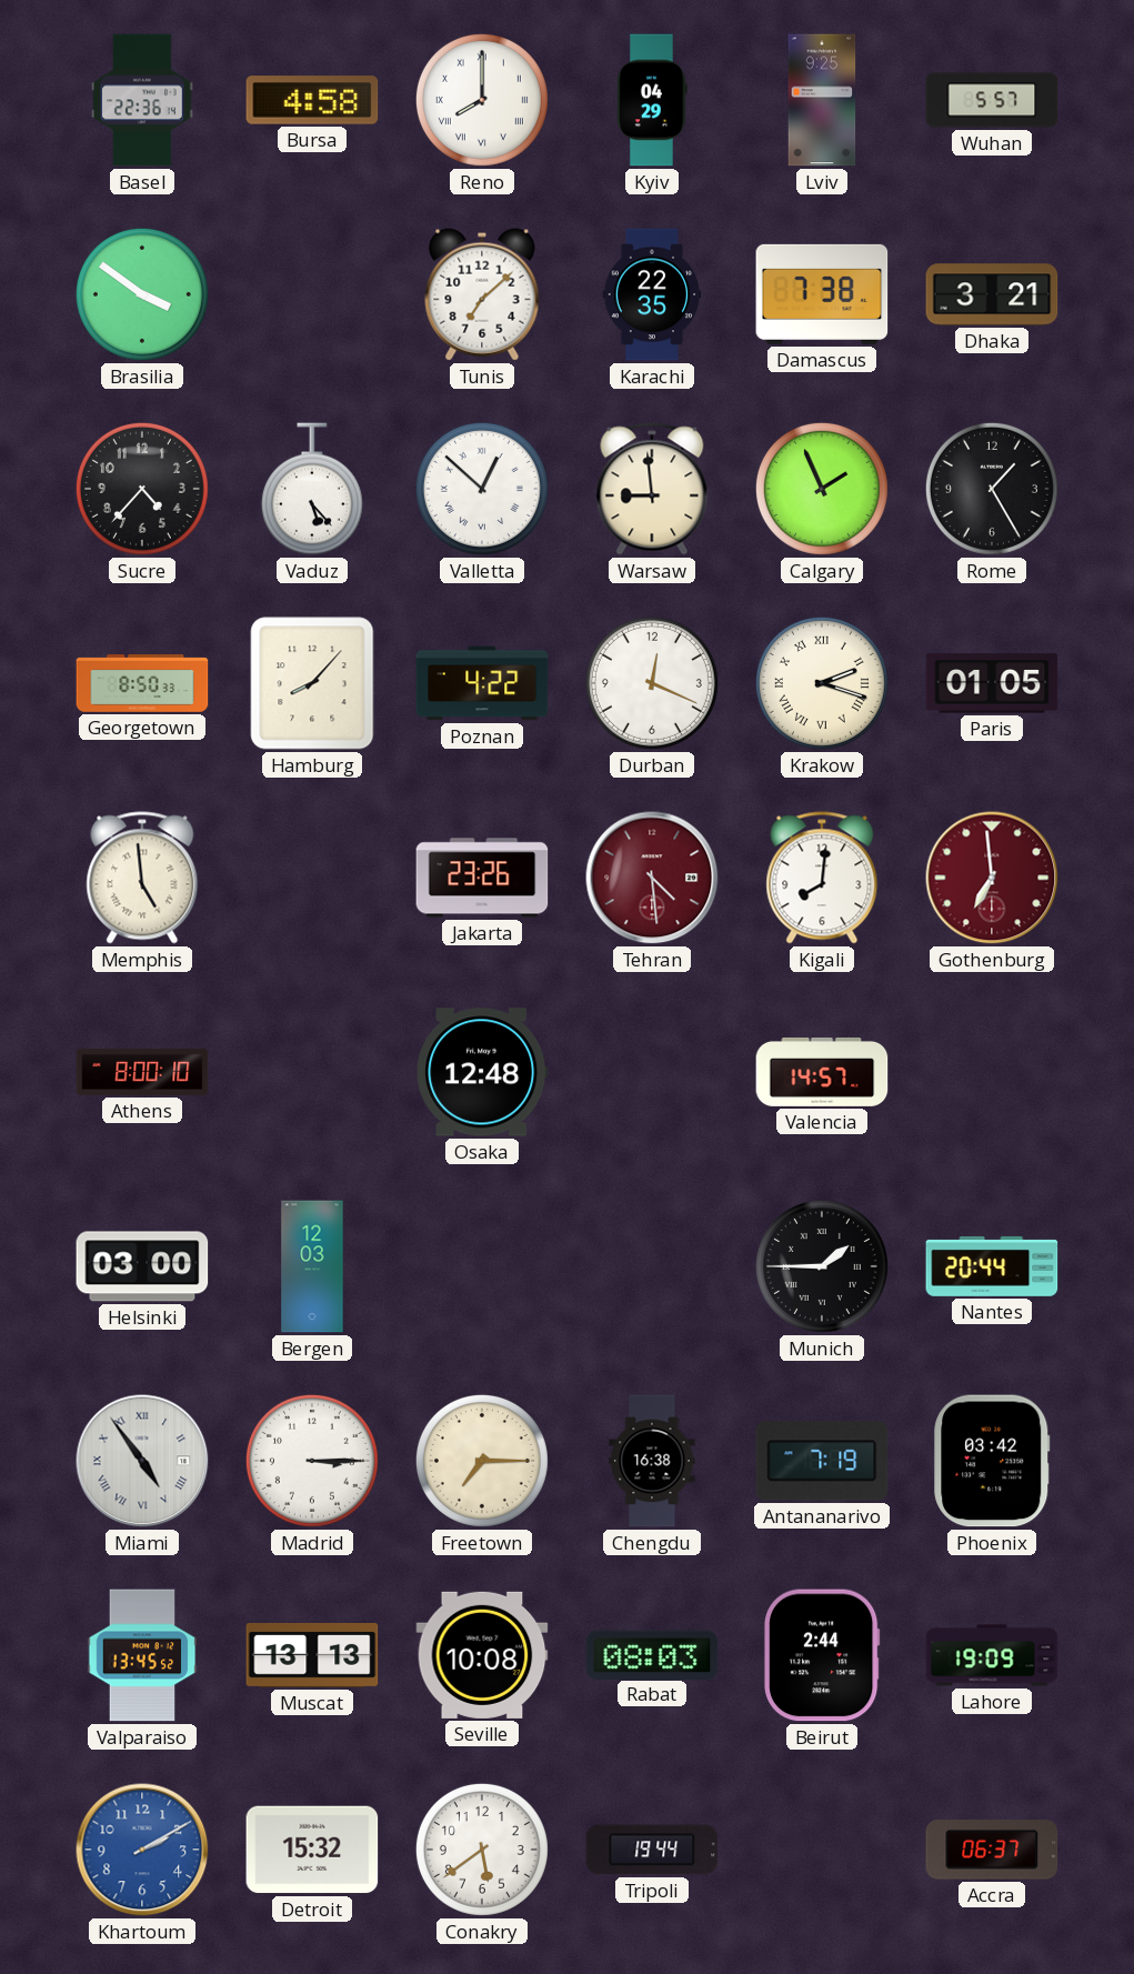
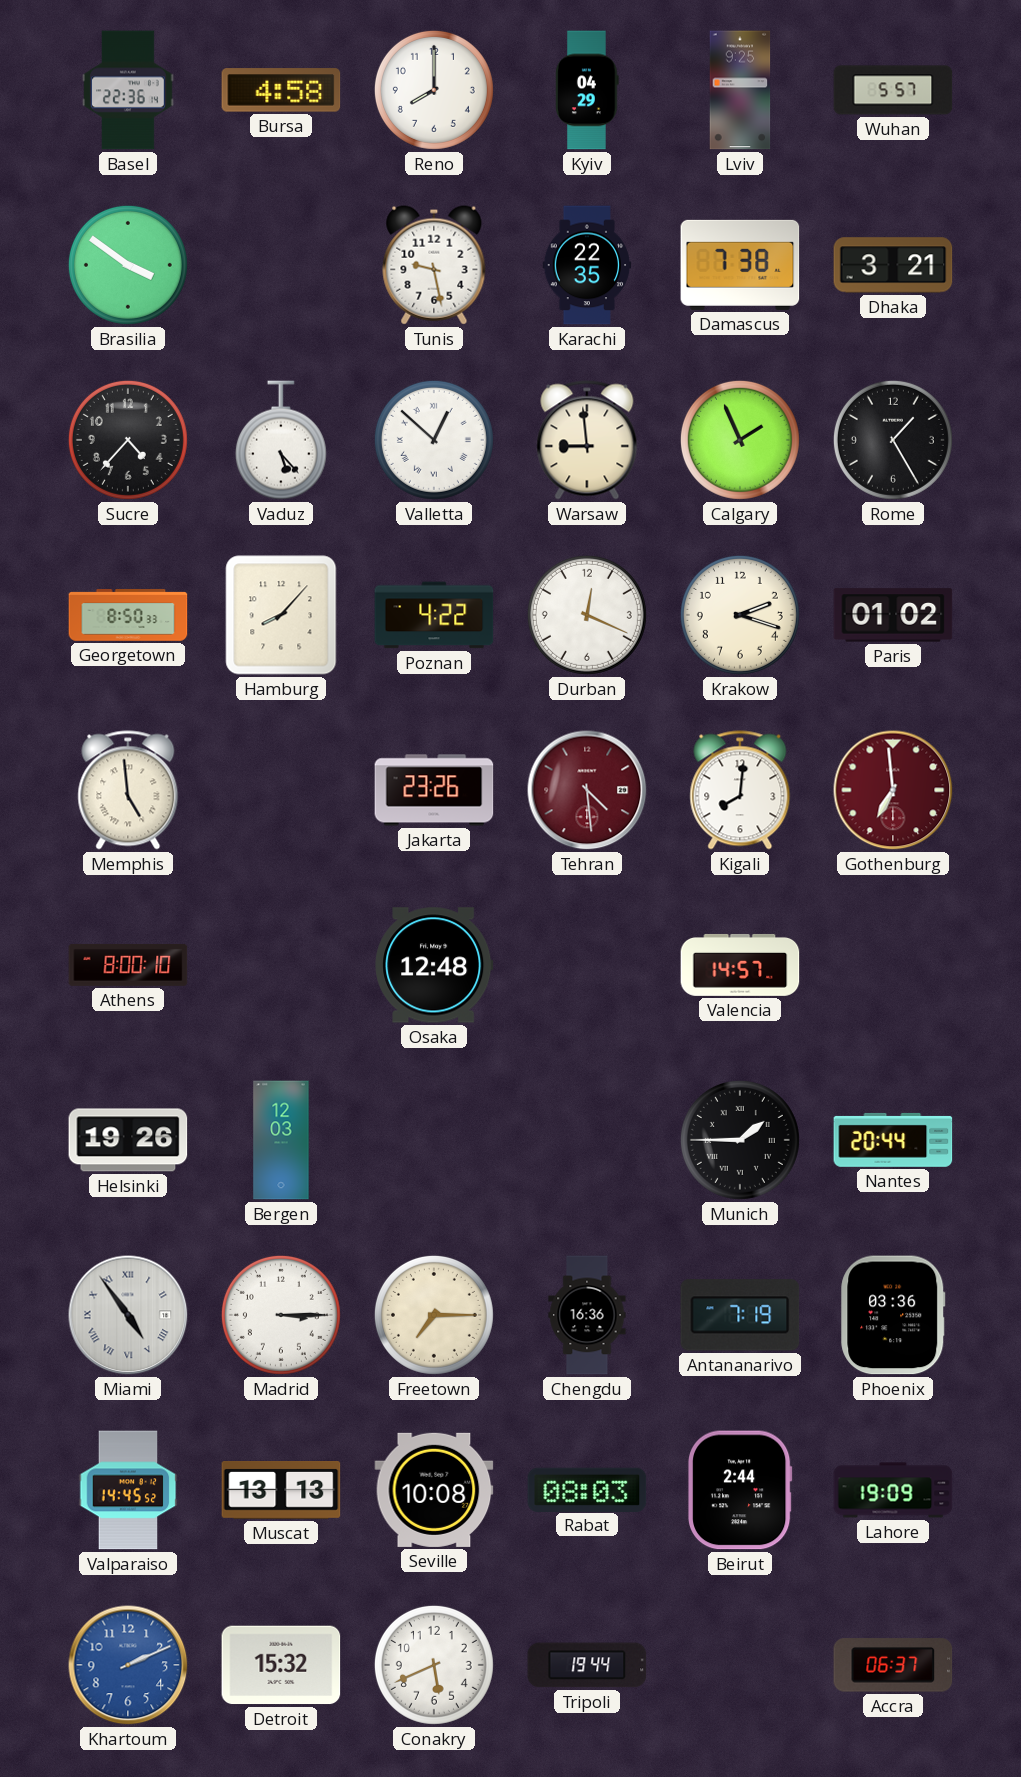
Reno numerals: Roman -> Arabic
Tunis: 7:08 -> 9:28
Krakow numerals: Roman -> Arabic
Paris: 01:05 -> 01:02
Helsinki: 03:00 -> 19:26
Chengdu: 16:38 -> 16:36
Phoenix: 03:42 -> 03:36
Valparaiso: 13:45 -> 14:45
Khartoum: 2:10 -> 2:11
Conakry: 5:39 -> 5:41
